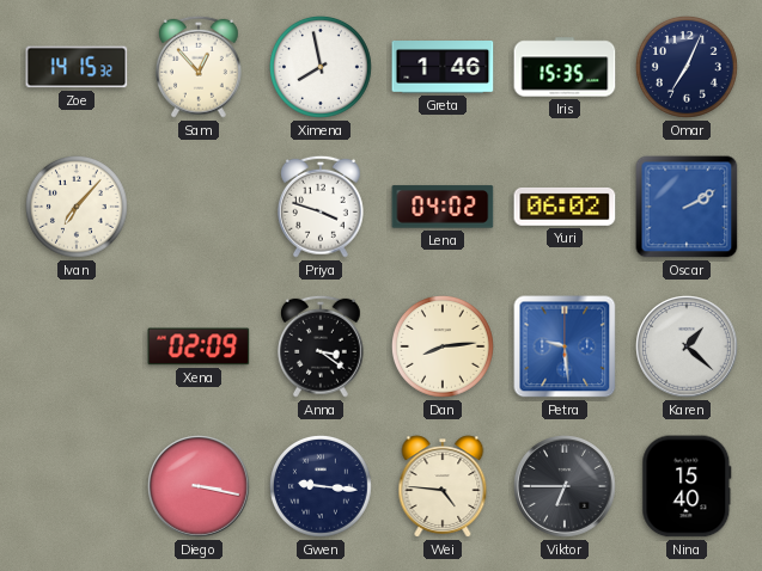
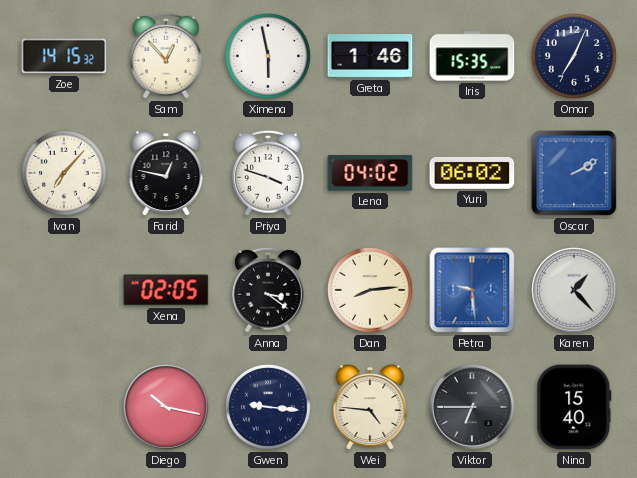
Ximena: 7:58 -> 5:58
Farid: none -> 12:47
Xena: 02:09 -> 02:05
Karen: 1:22 -> 1:23
Diego: 3:17 -> 10:17
